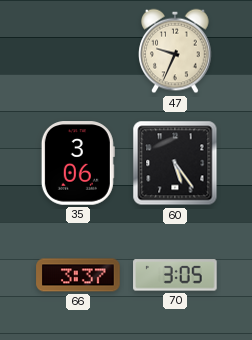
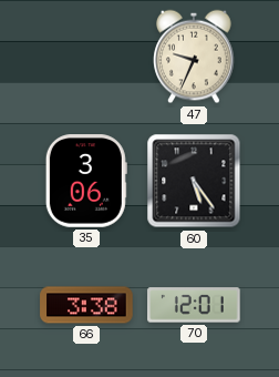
66: 3:37 -> 3:38
70: 3:05 -> 12:01
